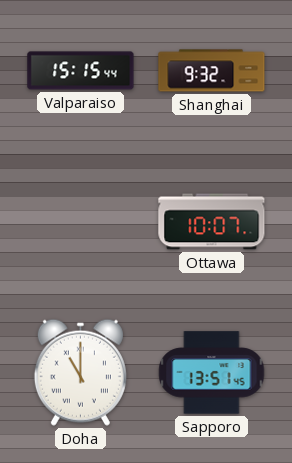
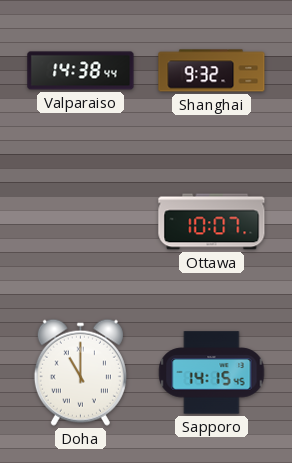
Valparaiso: 15:15 -> 14:38
Sapporo: 13:51 -> 14:15
